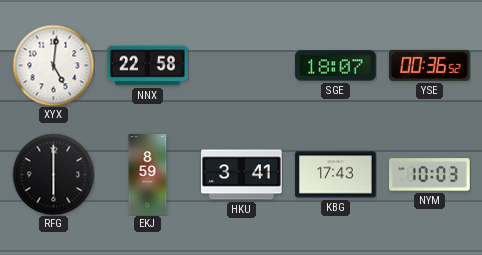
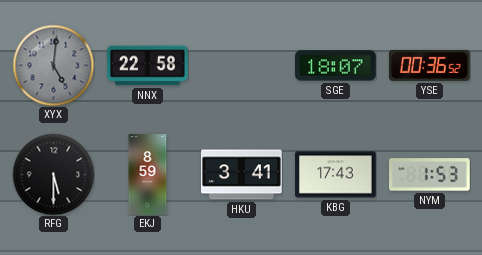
XYX dial: white -> grey
RFG: 6:00 -> 5:30
NYM: 10:03 -> 1:53
